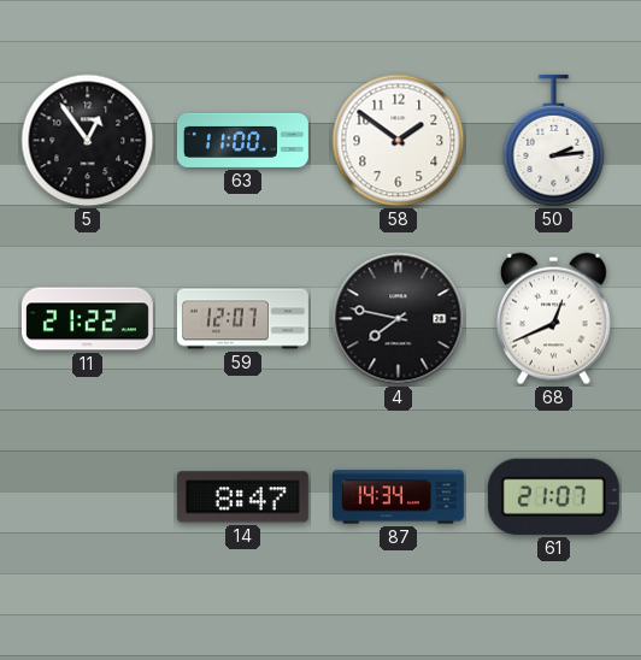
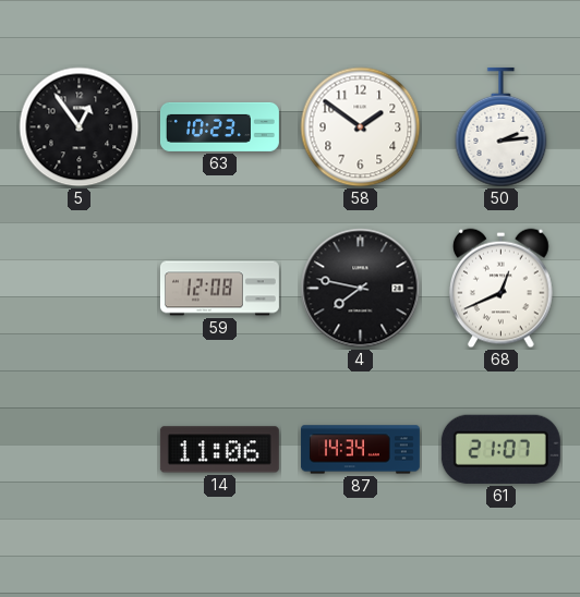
63: 11:00 -> 10:23
11: 21:22 -> none
59: 12:07 -> 12:08
14: 8:47 -> 11:06
